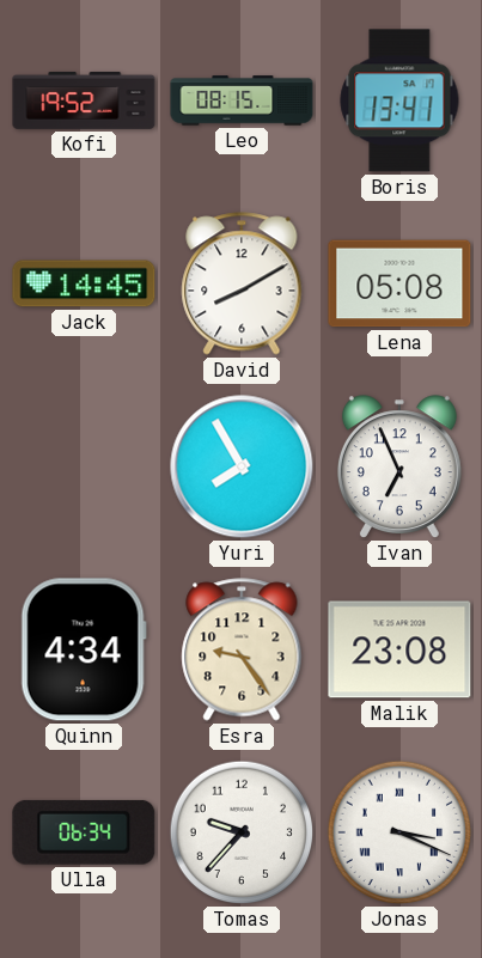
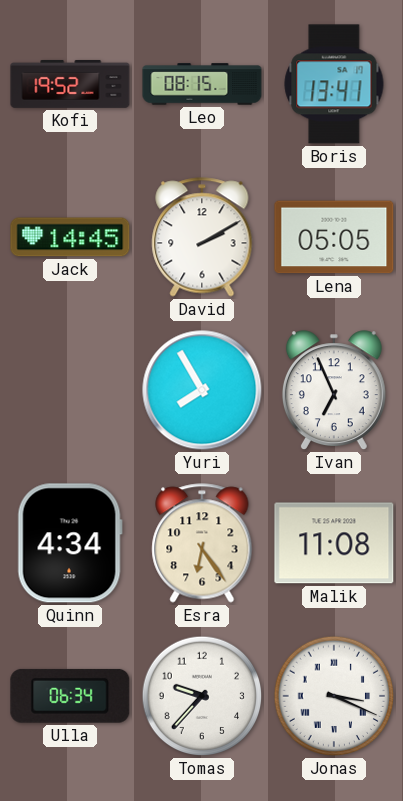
David: 8:10 -> 2:10
Lena: 05:08 -> 05:05
Esra: 9:24 -> 6:24
Malik: 23:08 -> 11:08
